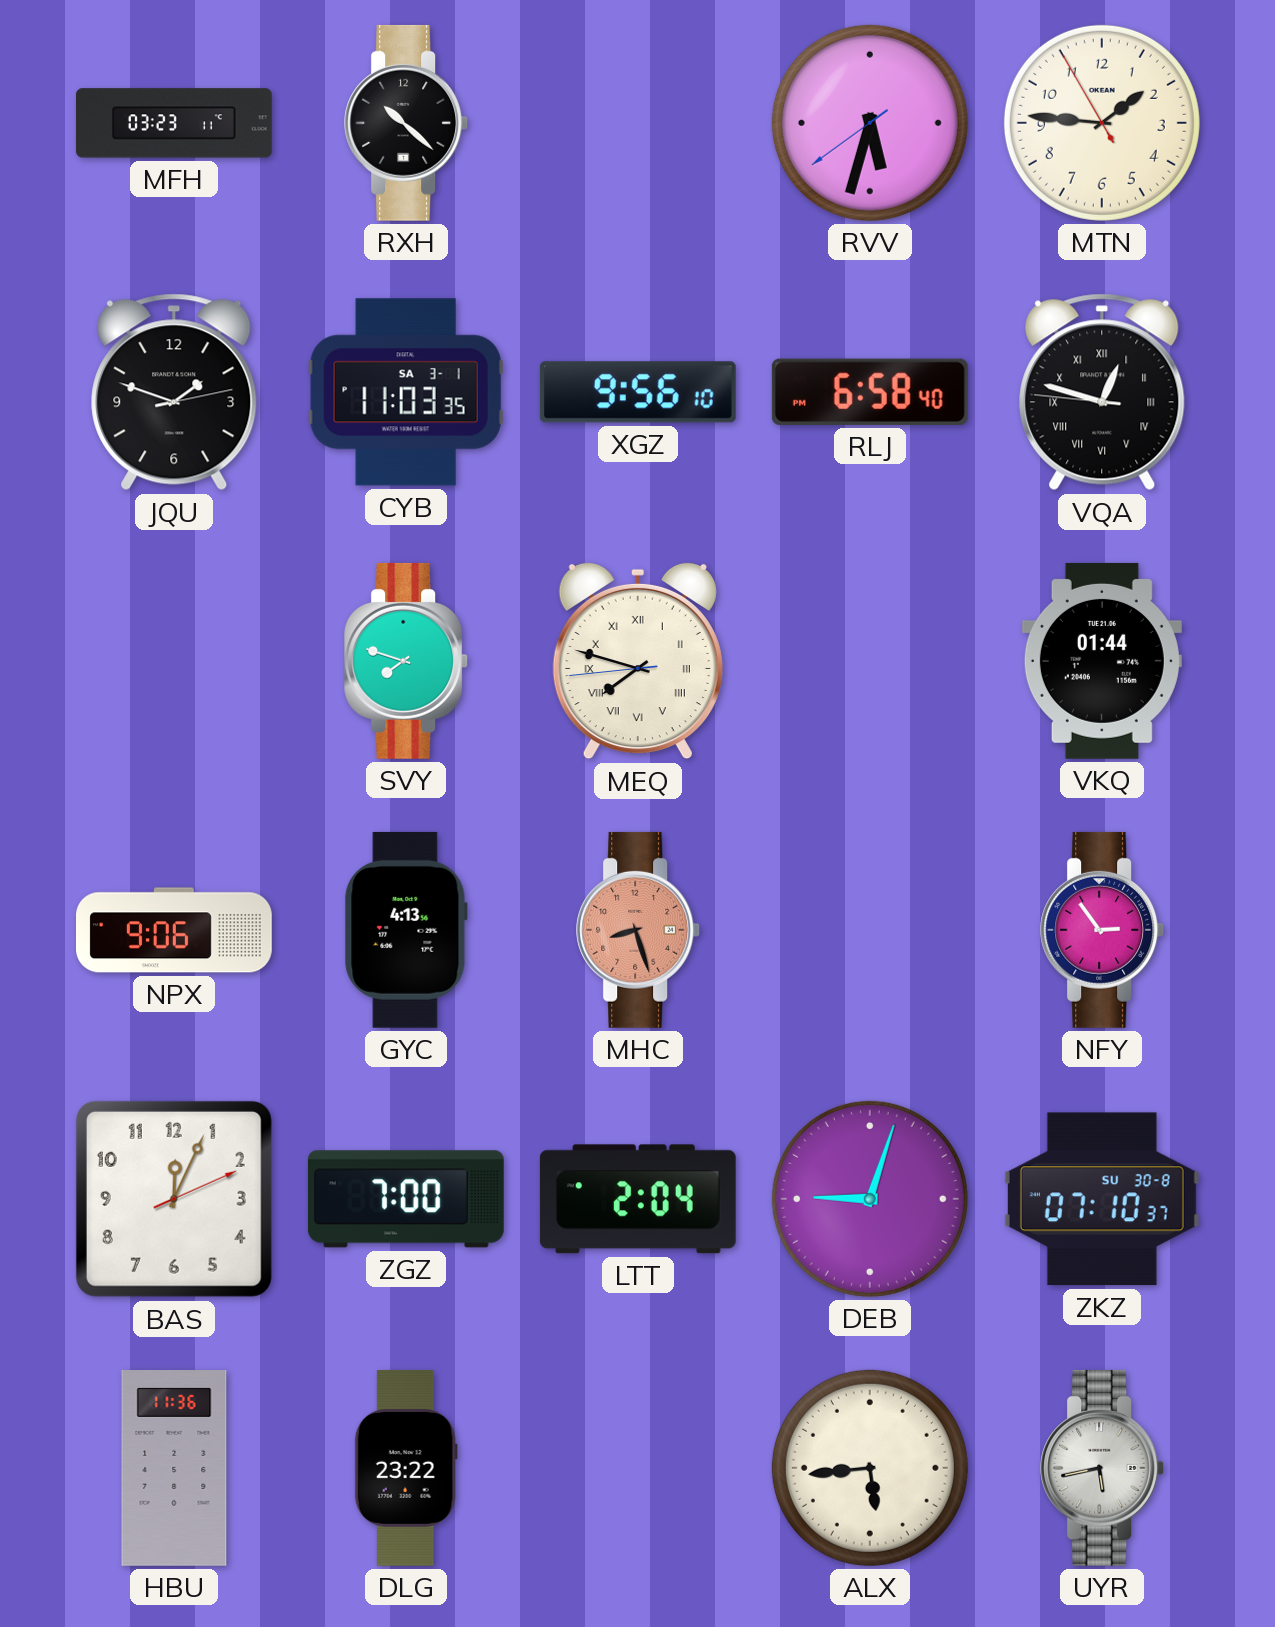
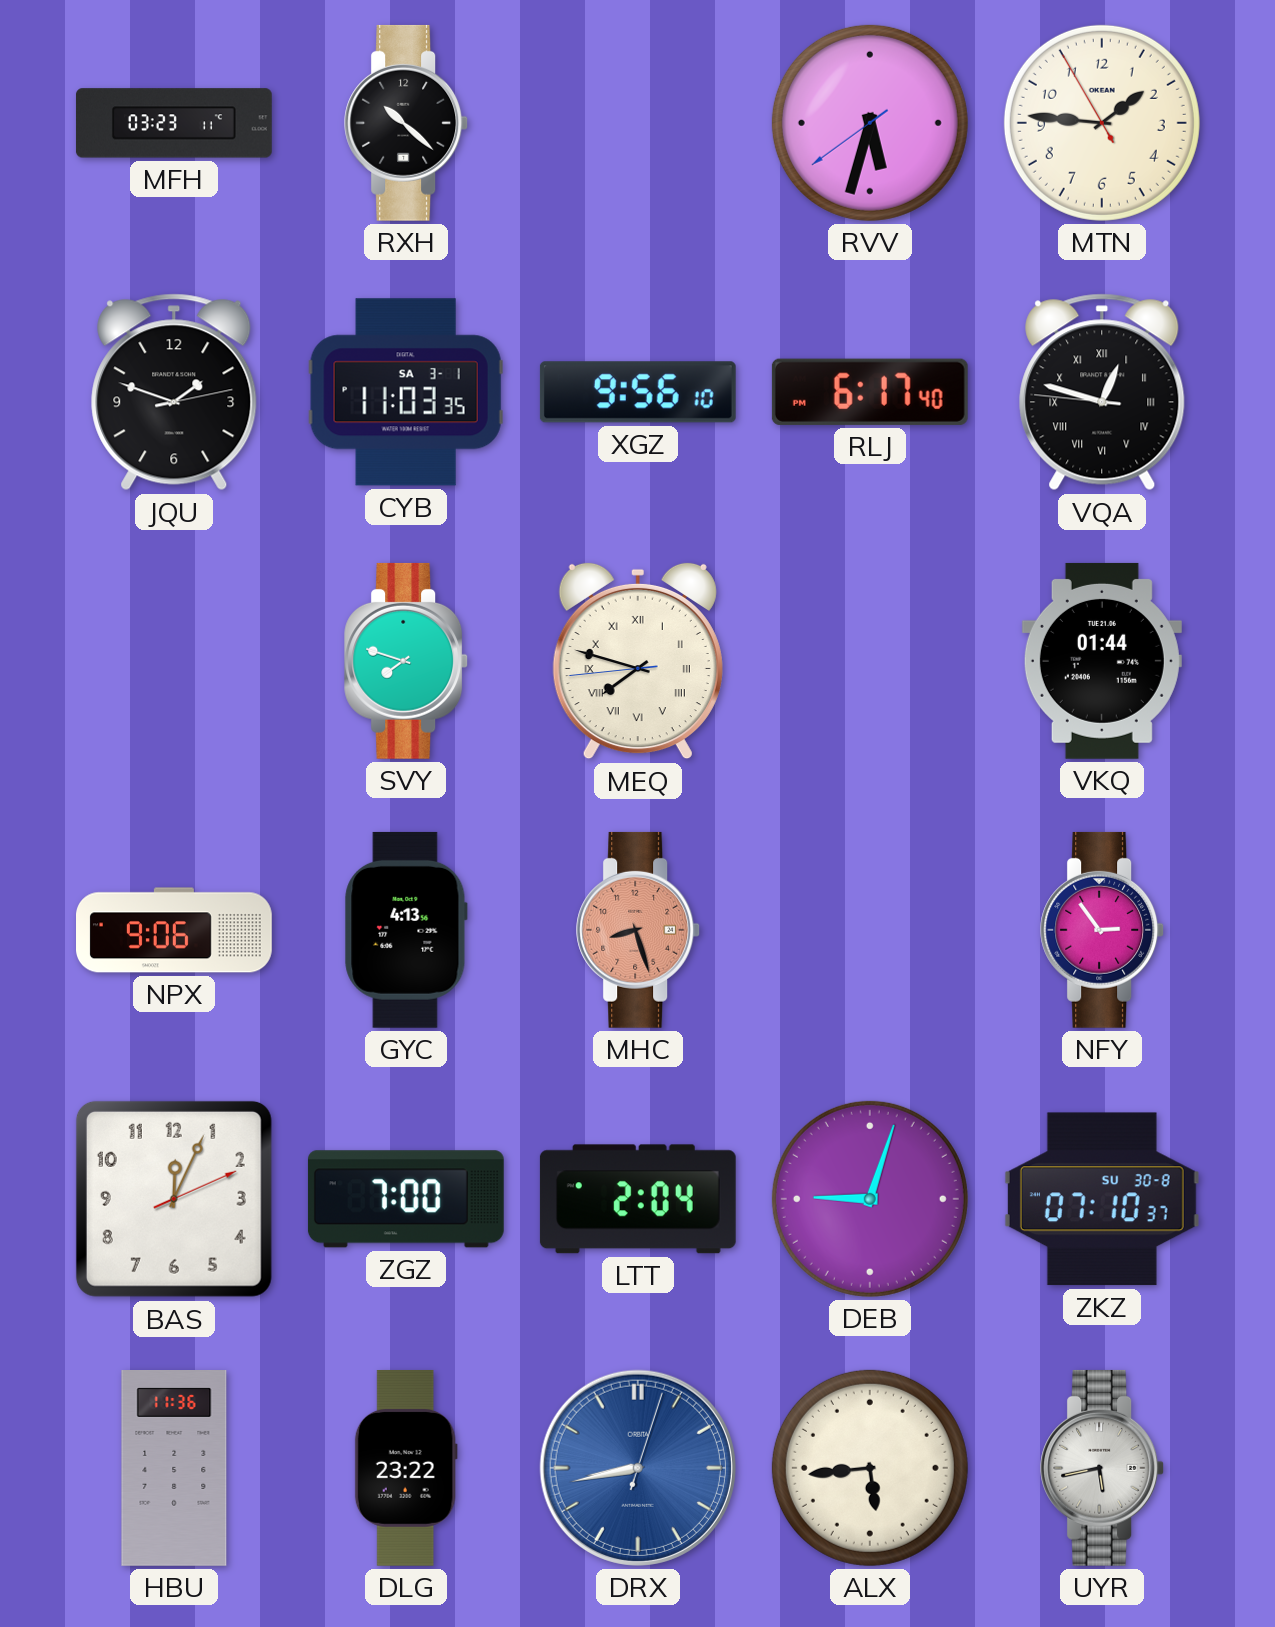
RLJ: 6:58 -> 6:17
DRX: none -> 8:43
